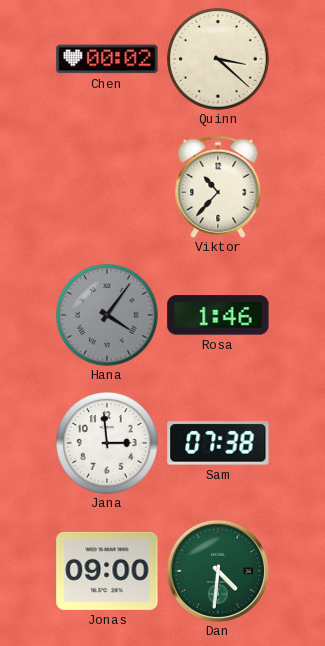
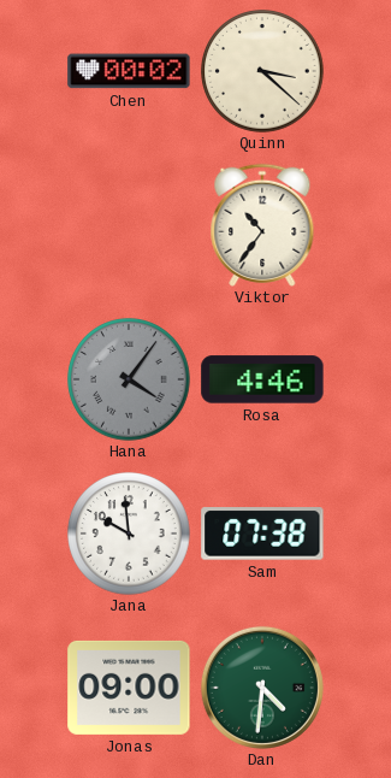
Viktor: 10:37 -> 10:36
Rosa: 1:46 -> 4:46
Jana: 2:59 -> 9:59
